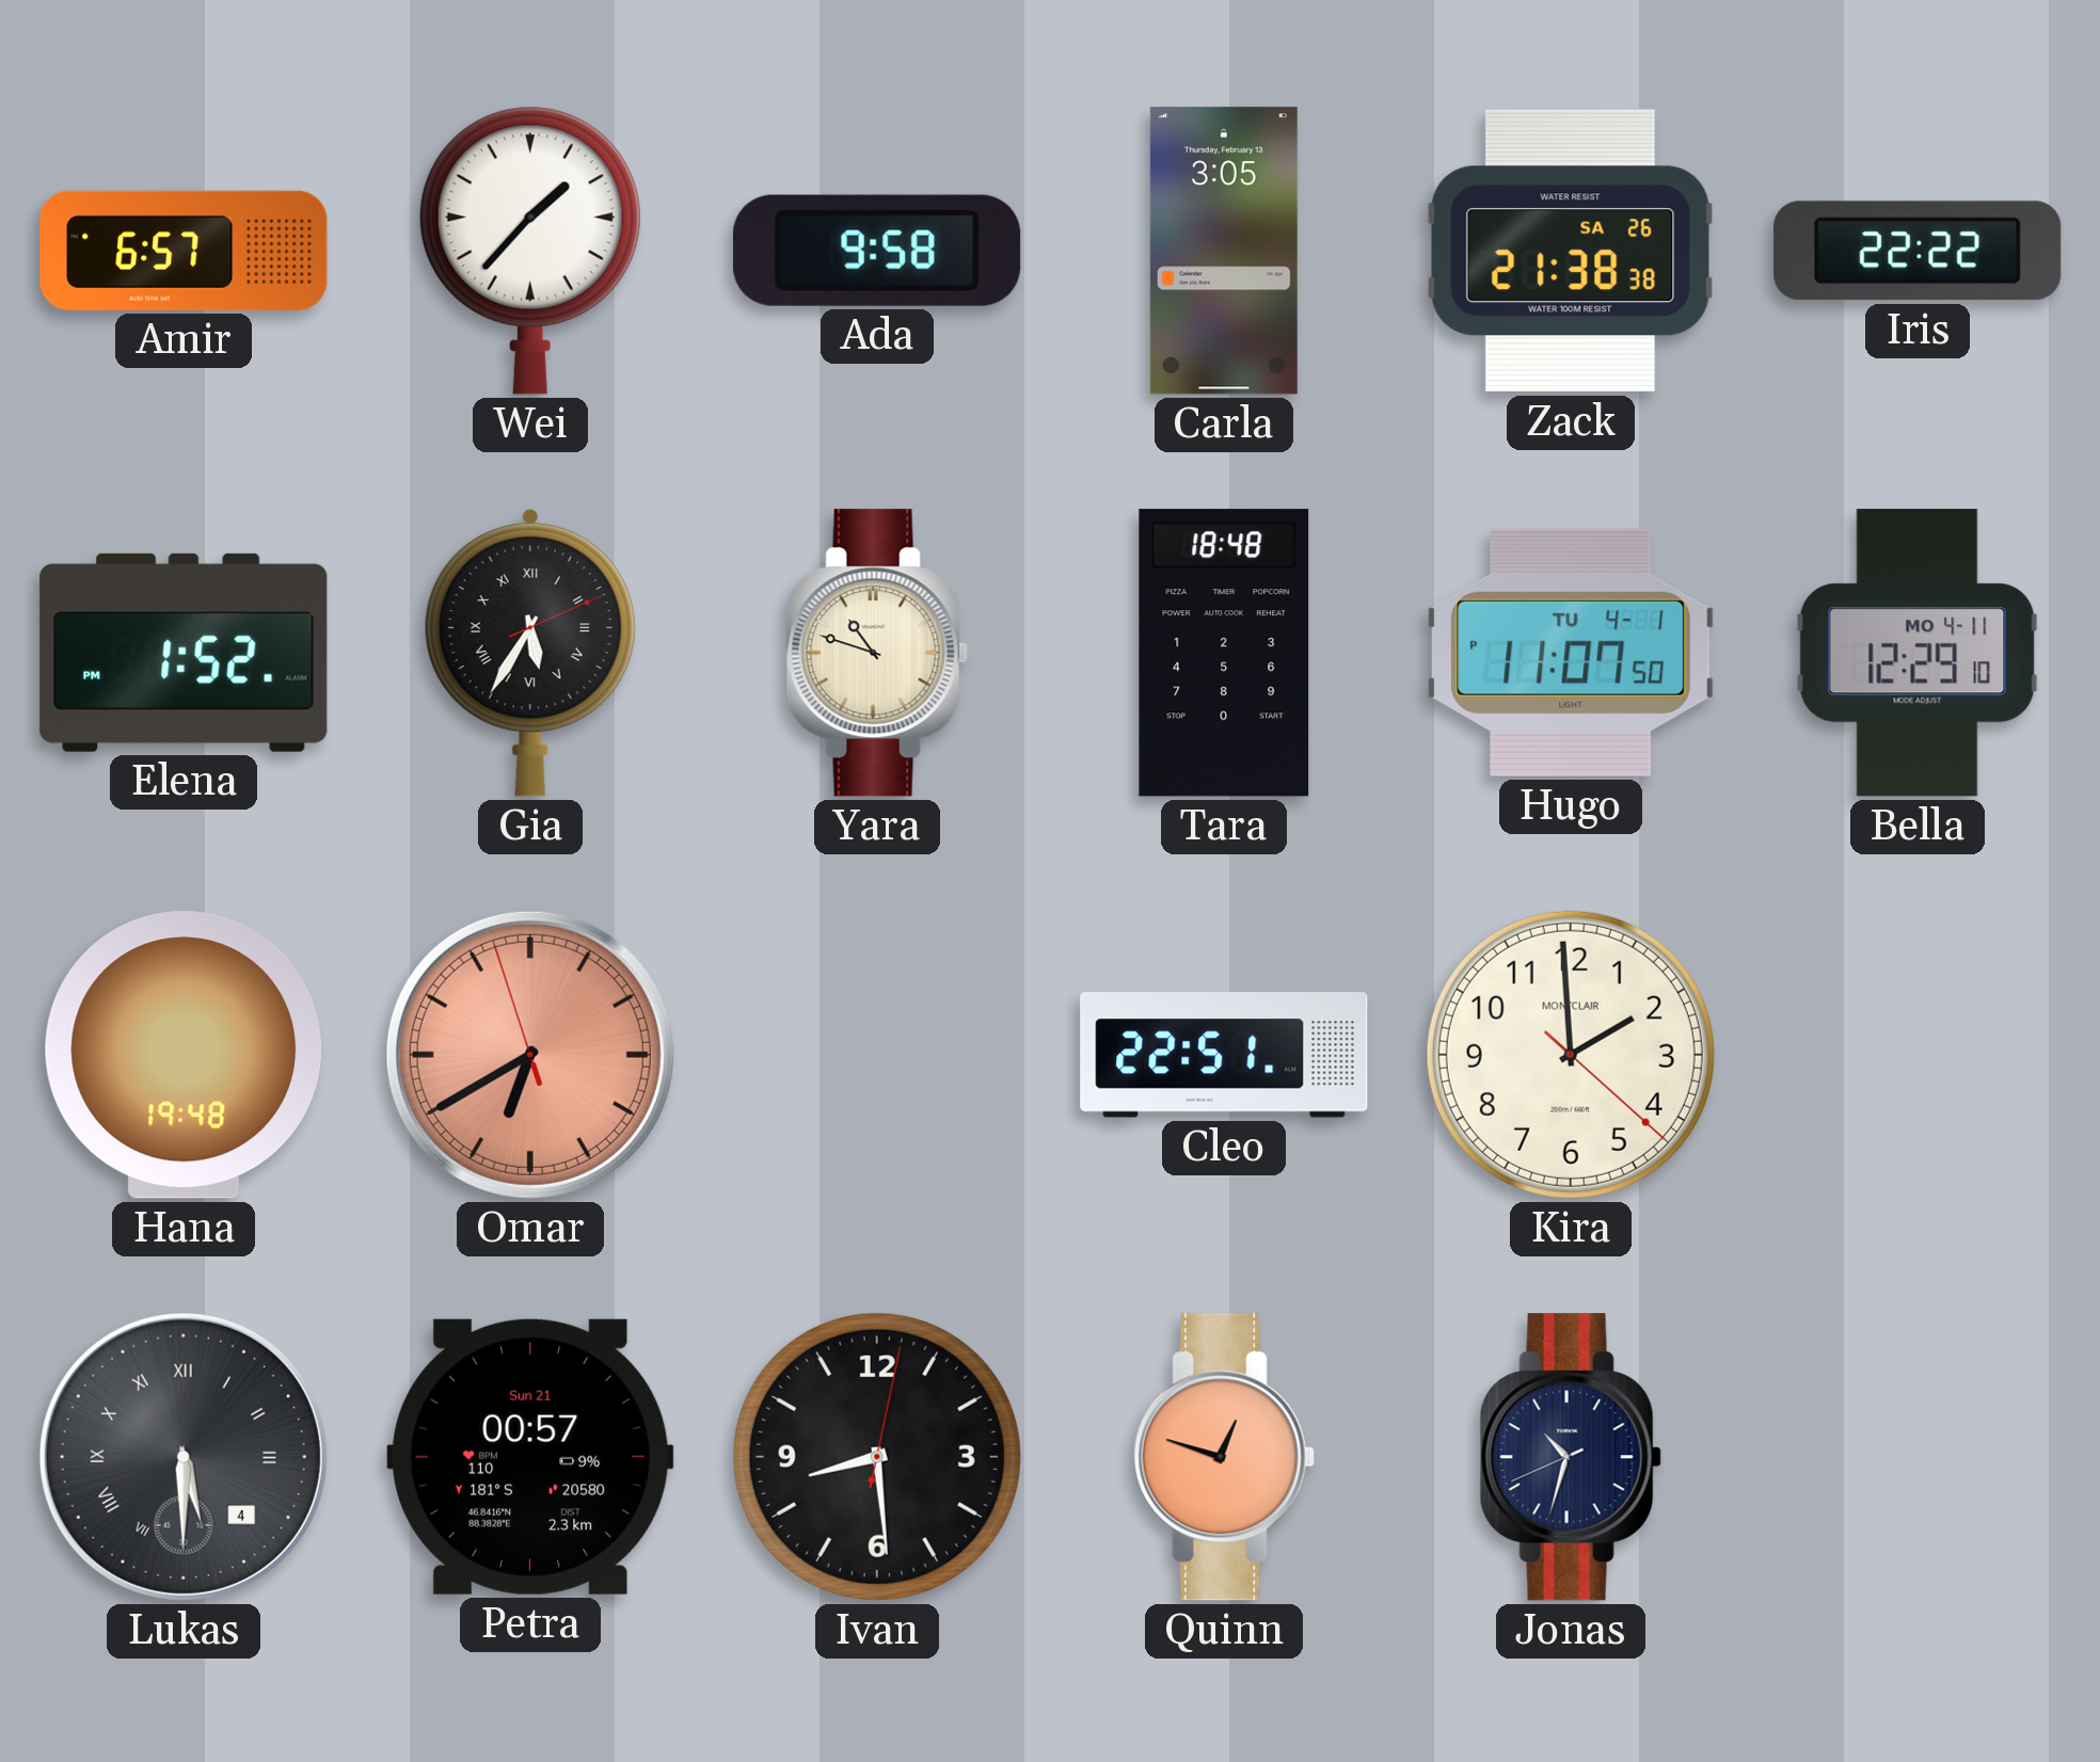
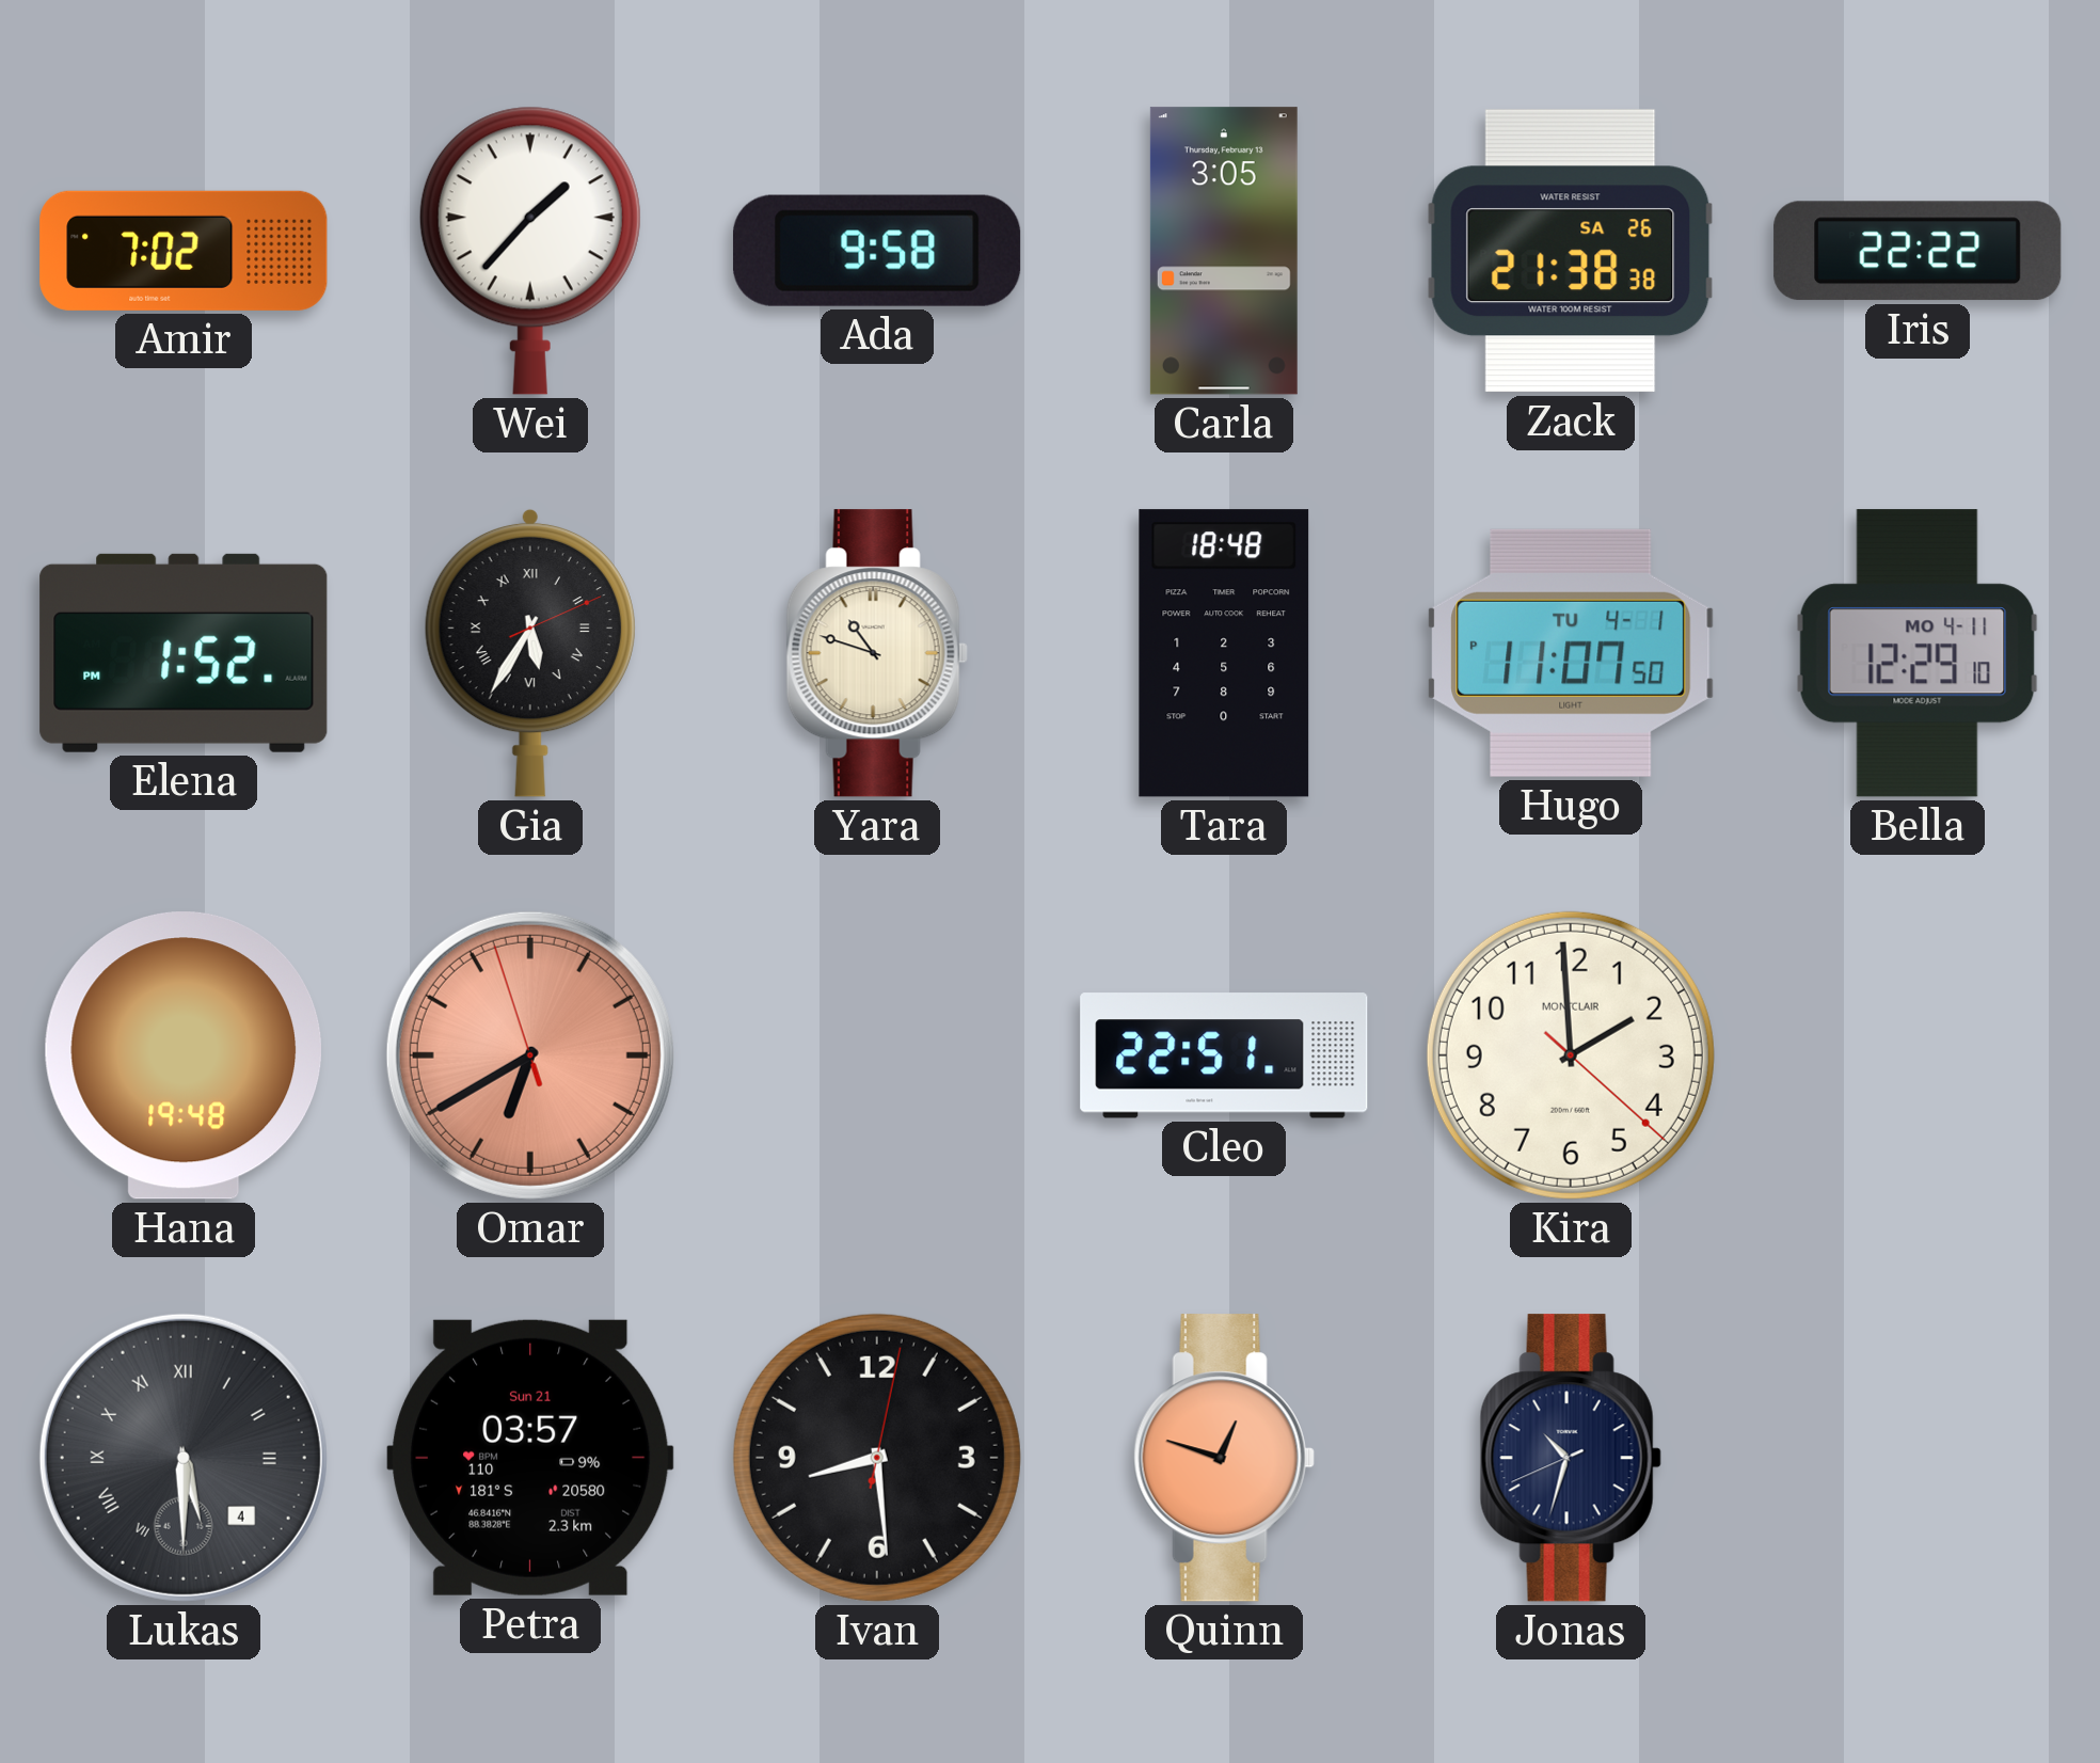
Amir: 6:57 -> 7:02
Petra: 00:57 -> 03:57
